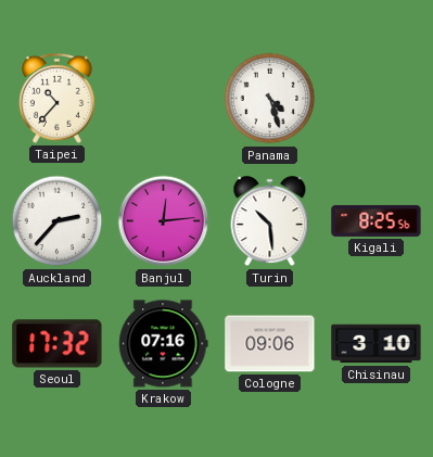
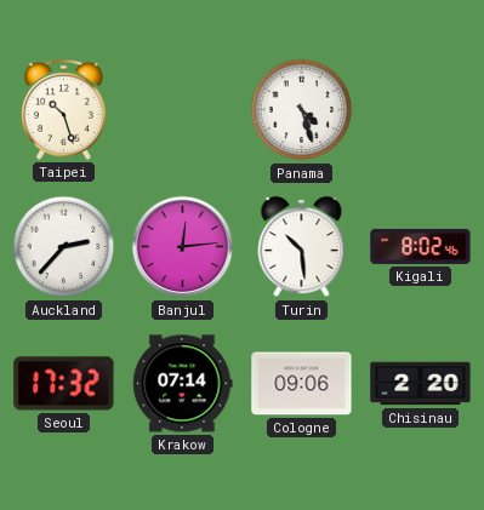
Taipei: 10:37 -> 10:27
Kigali: 8:25 -> 8:02
Krakow: 07:16 -> 07:14
Chisinau: 3:10 -> 2:20
